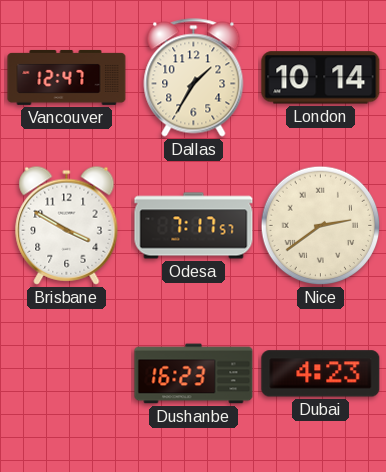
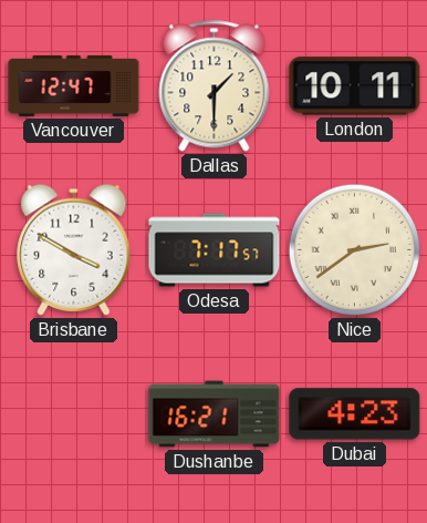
Dallas: 1:35 -> 1:30
London: 10:14 -> 10:11
Dushanbe: 16:23 -> 16:21
